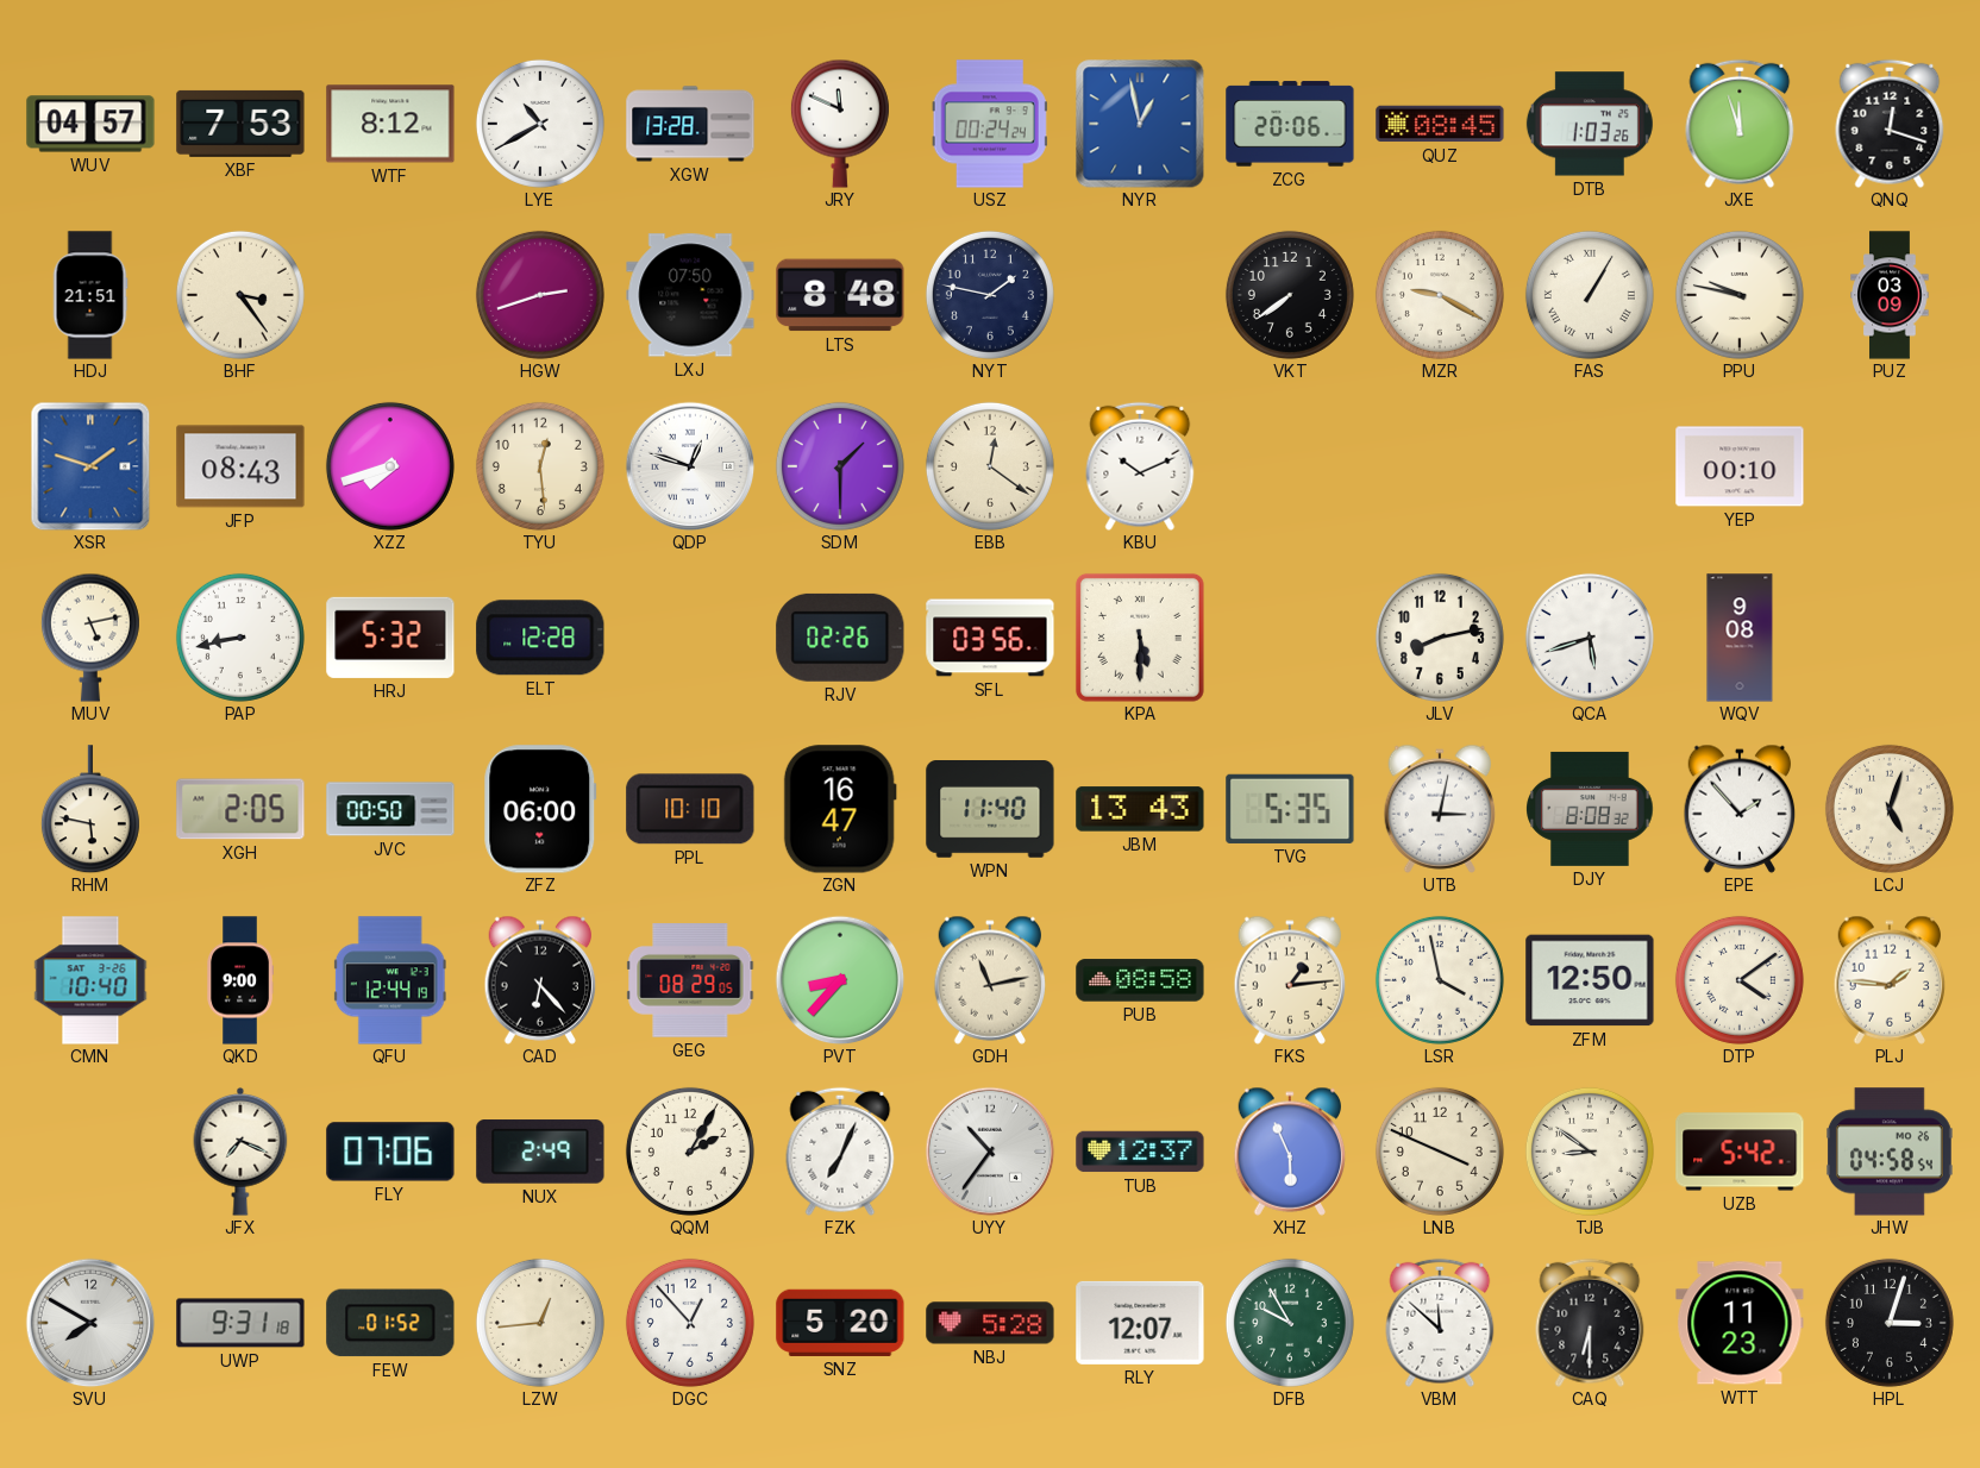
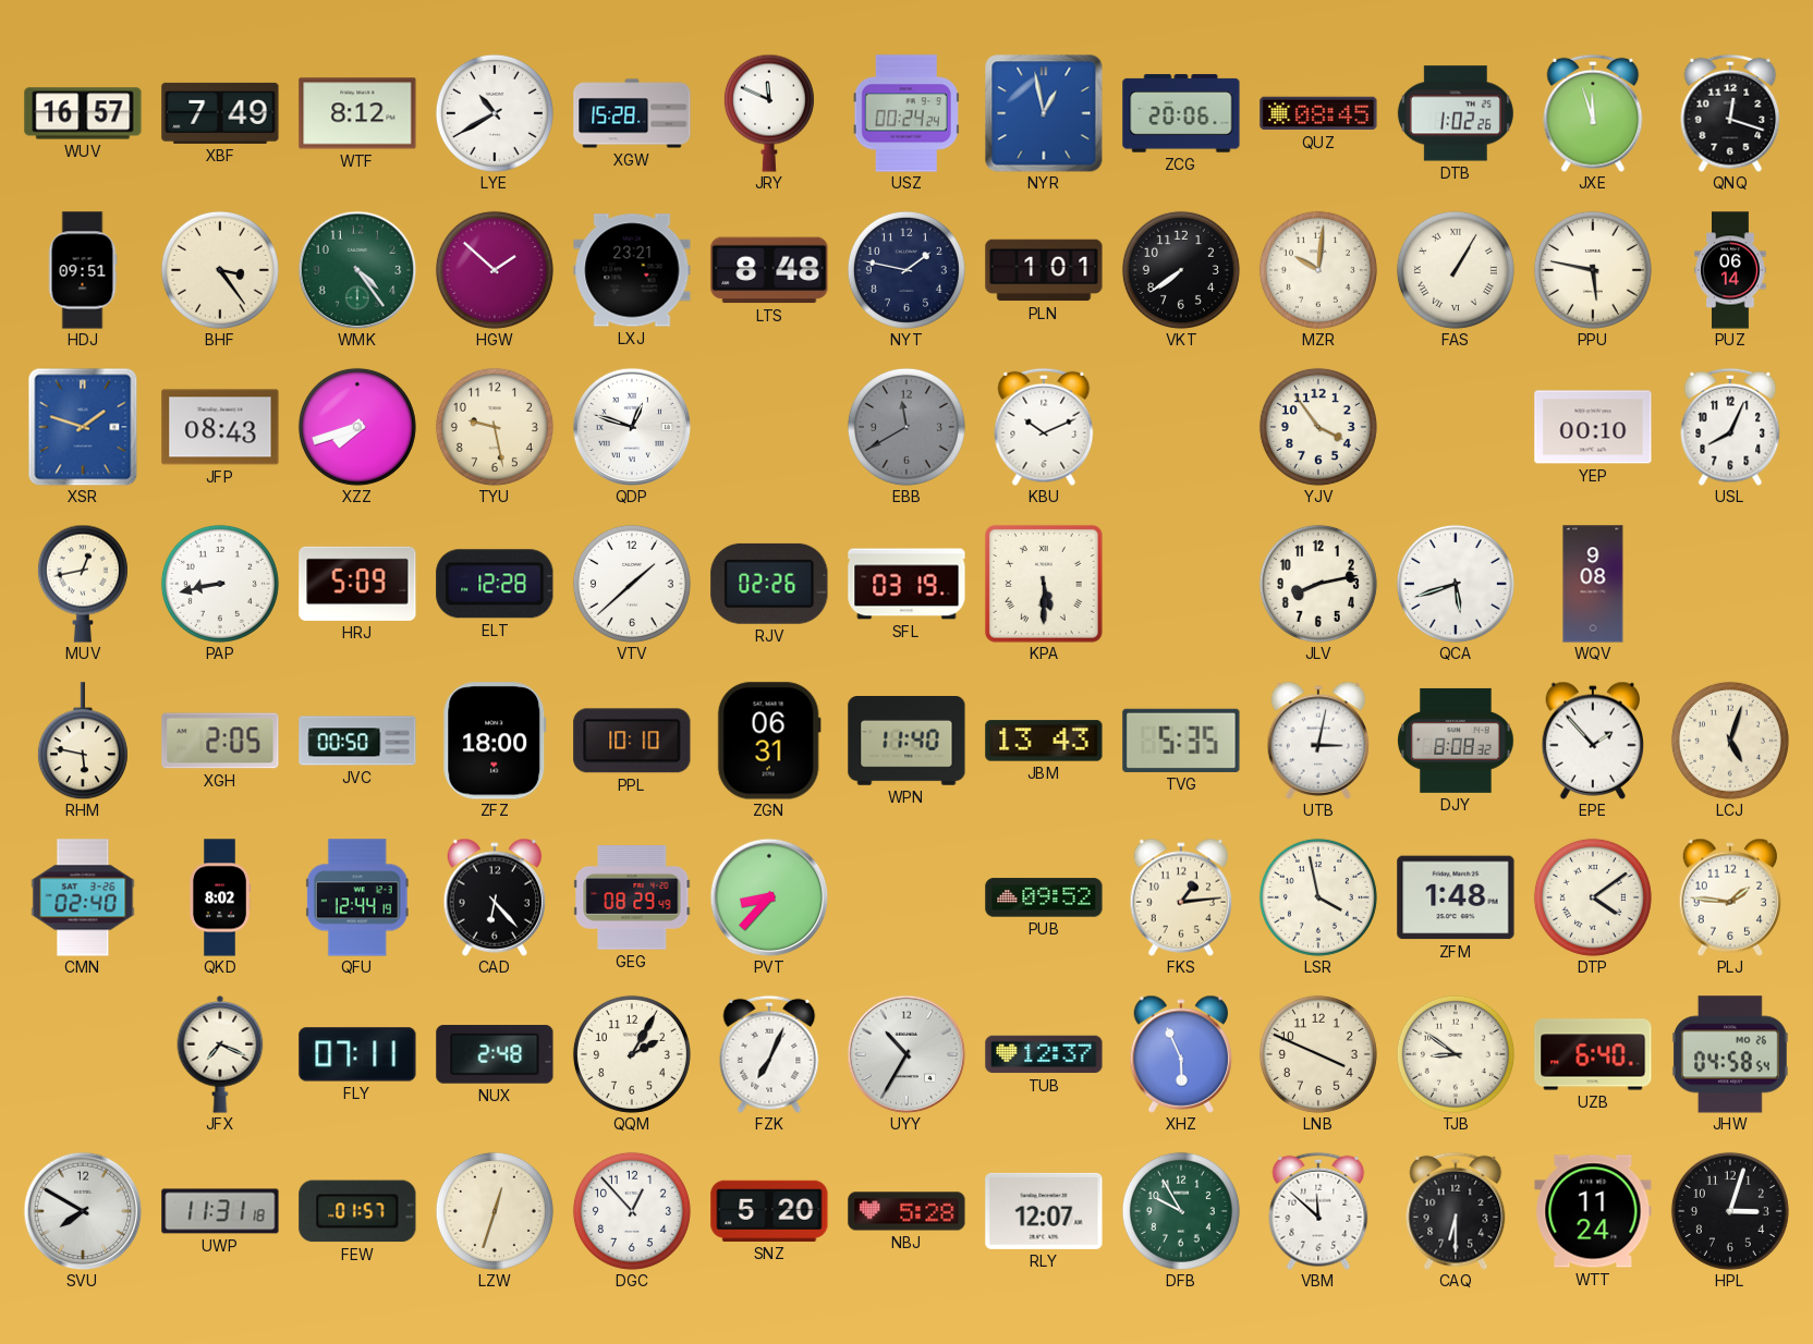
WUV: 04:57 -> 16:57
XBF: 7:53 -> 7:49
XGW: 13:28 -> 15:28
DTB: 1:03 -> 1:02
HDJ: 21:51 -> 09:51
WMK: none -> 4:24
HGW: 2:42 -> 1:52
LXJ: 07:50 -> 23:21
PLN: none -> 1:01
MZR: 9:20 -> 10:01
PPU: 9:47 -> 5:47
PUZ: 03:09 -> 06:14
TYU: 12:29 -> 9:28
SDM: 1:30 -> none
EBB: 12:21 -> 11:40
EBB dial: cream -> grey
YJV: none -> 3:54
USL: none -> 8:04
MUV: 5:13 -> 12:43
HRJ: 5:32 -> 5:09
VTV: none -> 1:38
SFL: 03:56 -> 03:19
ZFZ: 06:00 -> 18:00
ZGN: 16:47 -> 06:31
CMN: 10:40 -> 02:40
QKD: 9:00 -> 8:02
GEG: 08:29:05 -> 08:29:49
GDH: 11:13 -> none
PUB: 08:58 -> 09:52
ZFM: 12:50 -> 1:48
FLY: 07:06 -> 07:11
NUX: 2:49 -> 2:48
UYY: 10:36 -> 10:35
UZB: 5:42 -> 6:40
UWP: 9:31 -> 11:31
FEW: 01:52 -> 01:57
LZW: 12:44 -> 12:33
WTT: 11:23 -> 11:24
